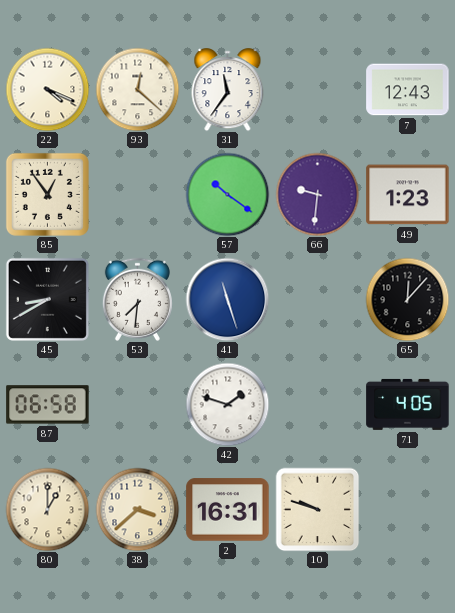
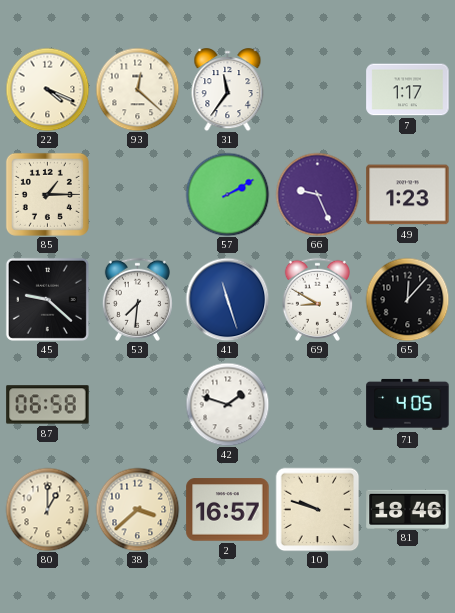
7: 12:43 -> 1:17
85: 12:54 -> 1:15
57: 10:21 -> 2:10
66: 9:31 -> 9:26
45: 8:40 -> 9:22
69: none -> 8:50
2: 16:31 -> 16:57
81: none -> 18:46
